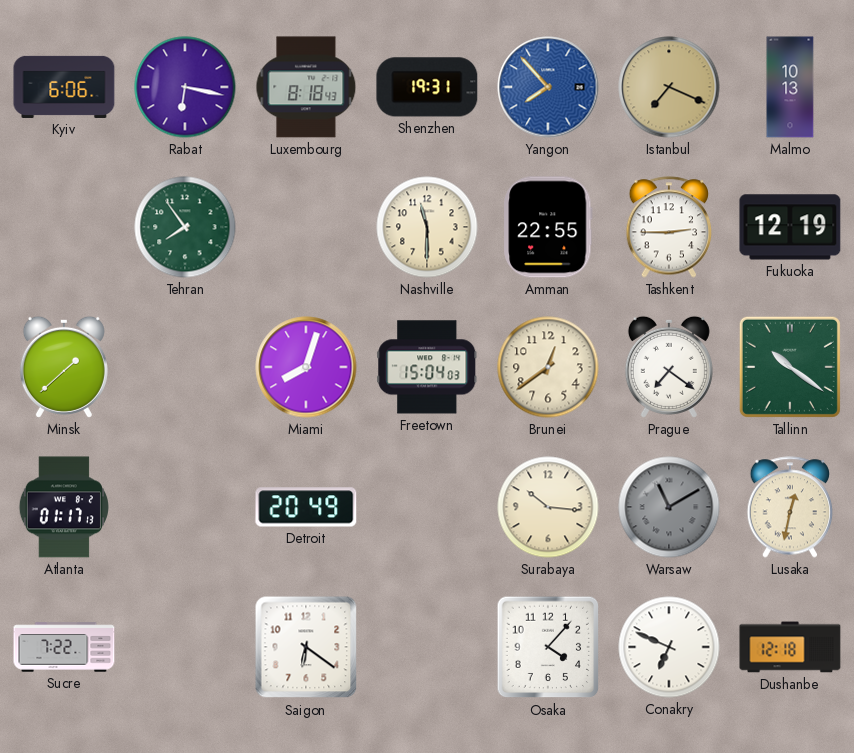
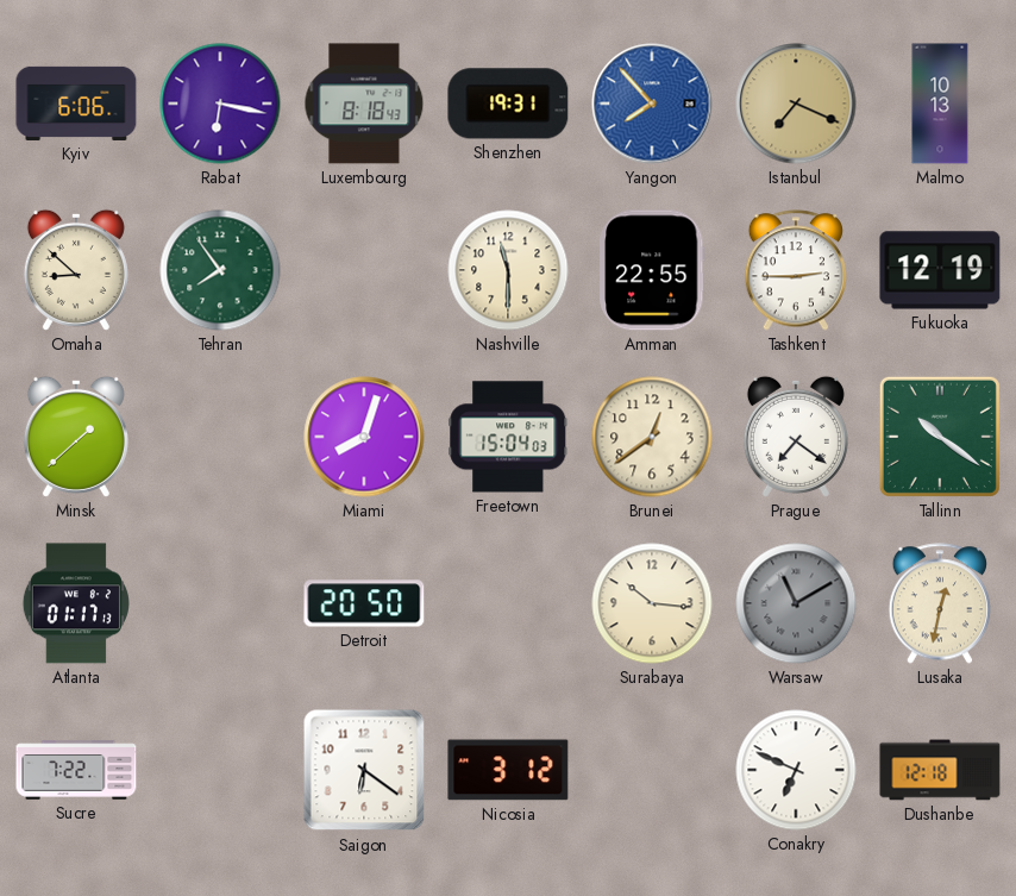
Omaha: none -> 8:52
Detroit: 20:49 -> 20:50
Nicosia: none -> 3:12
Osaka: 4:07 -> none
